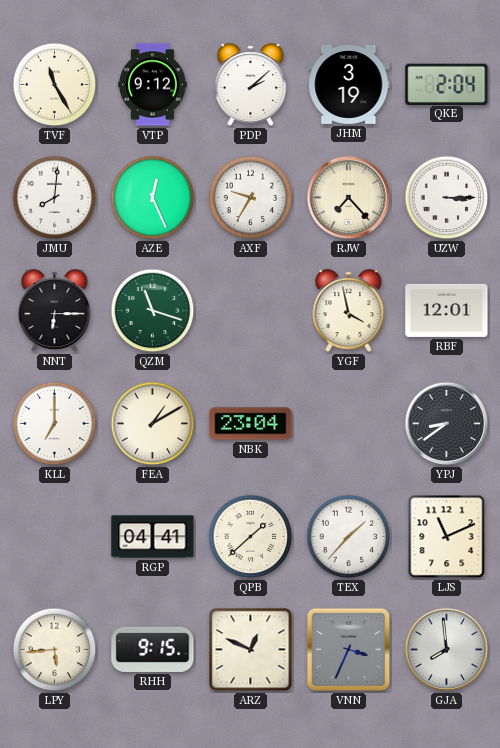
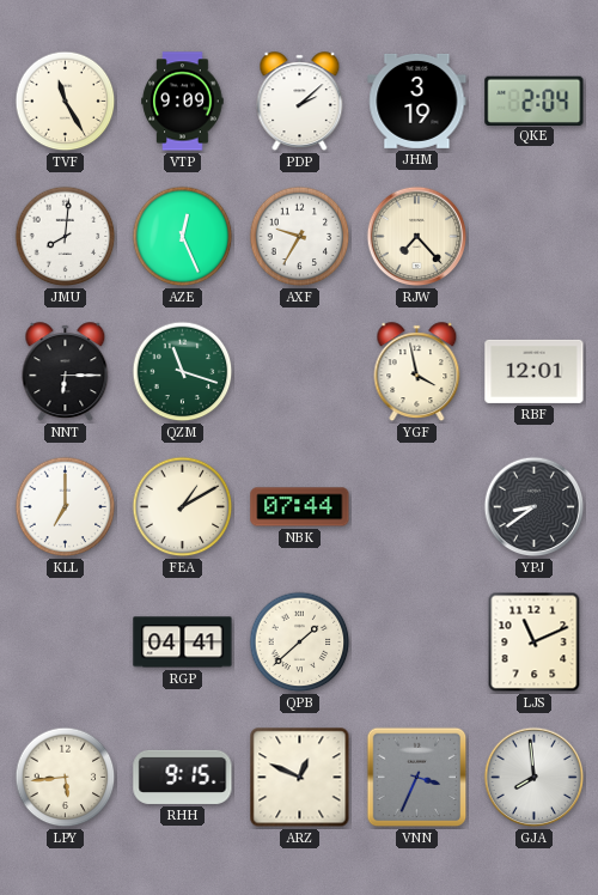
VTP: 9:12 -> 9:09
UZW: 3:15 -> none
NBK: 23:04 -> 07:44
TEX: 1:37 -> none
